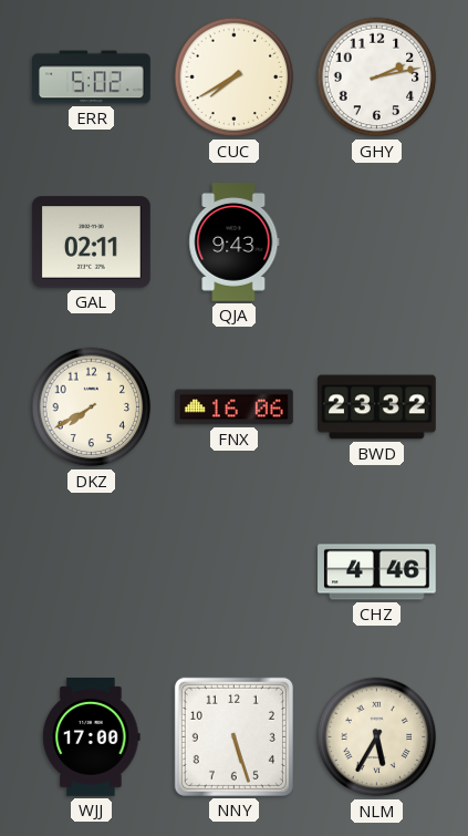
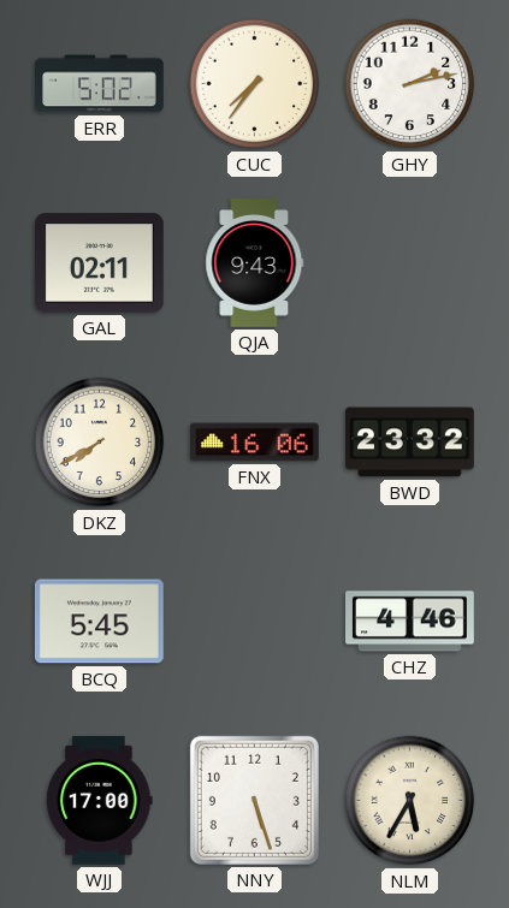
CUC: 7:40 -> 7:36
BCQ: none -> 5:45
